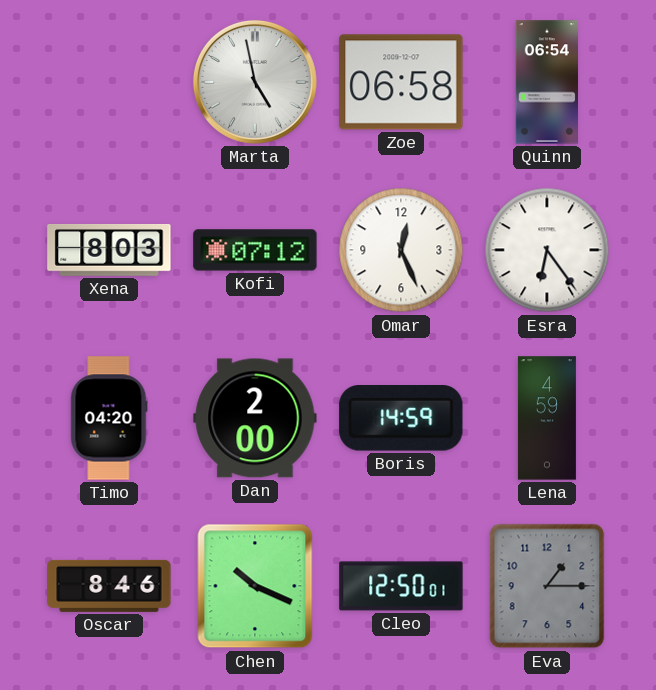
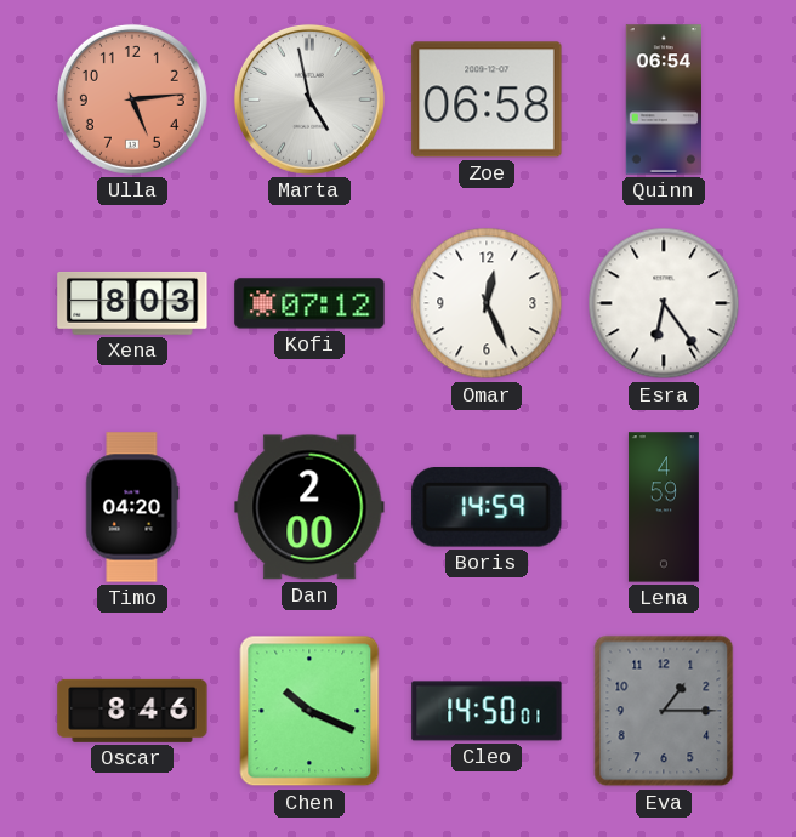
Ulla: none -> 5:14
Cleo: 12:50 -> 14:50
